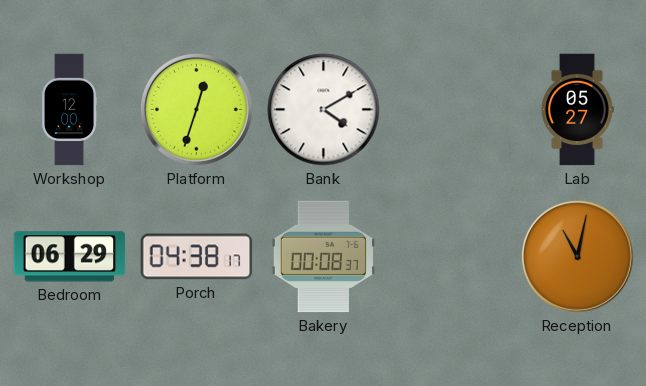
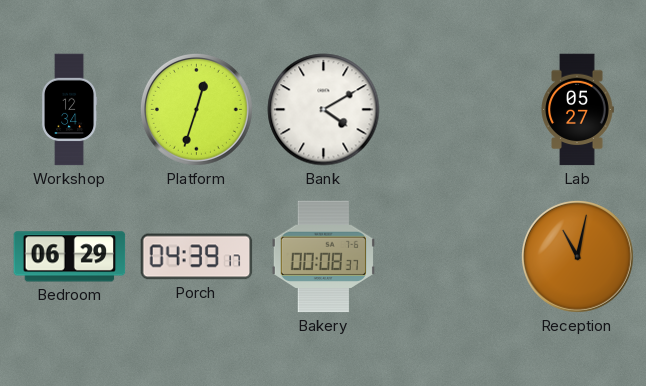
Workshop: 12:00 -> 12:34
Porch: 04:38 -> 04:39
